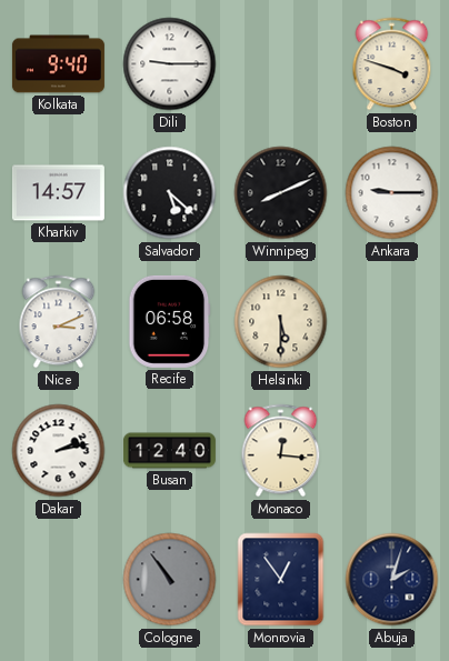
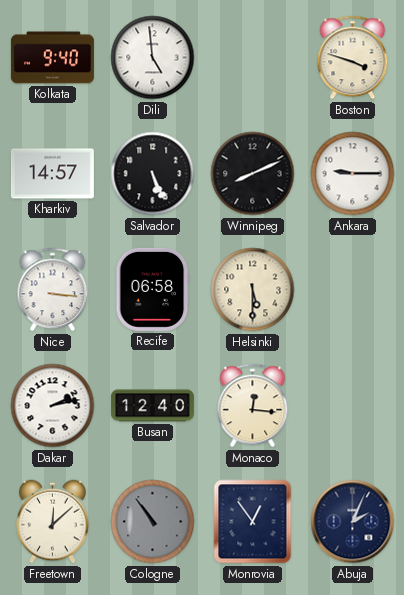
Dili: 9:15 -> 4:59
Salvador: 5:22 -> 5:26
Nice: 3:11 -> 3:16
Freetown: none -> 12:08
Abuja: 2:03 -> 2:04
